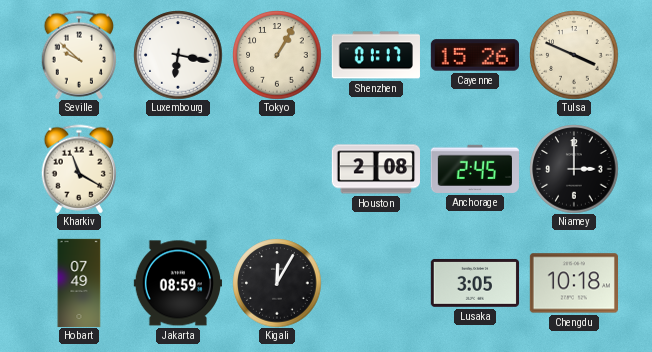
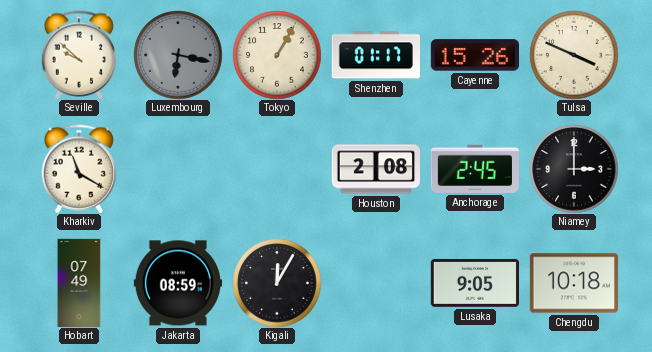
Luxembourg dial: white -> grey
Lusaka: 3:05 -> 9:05
